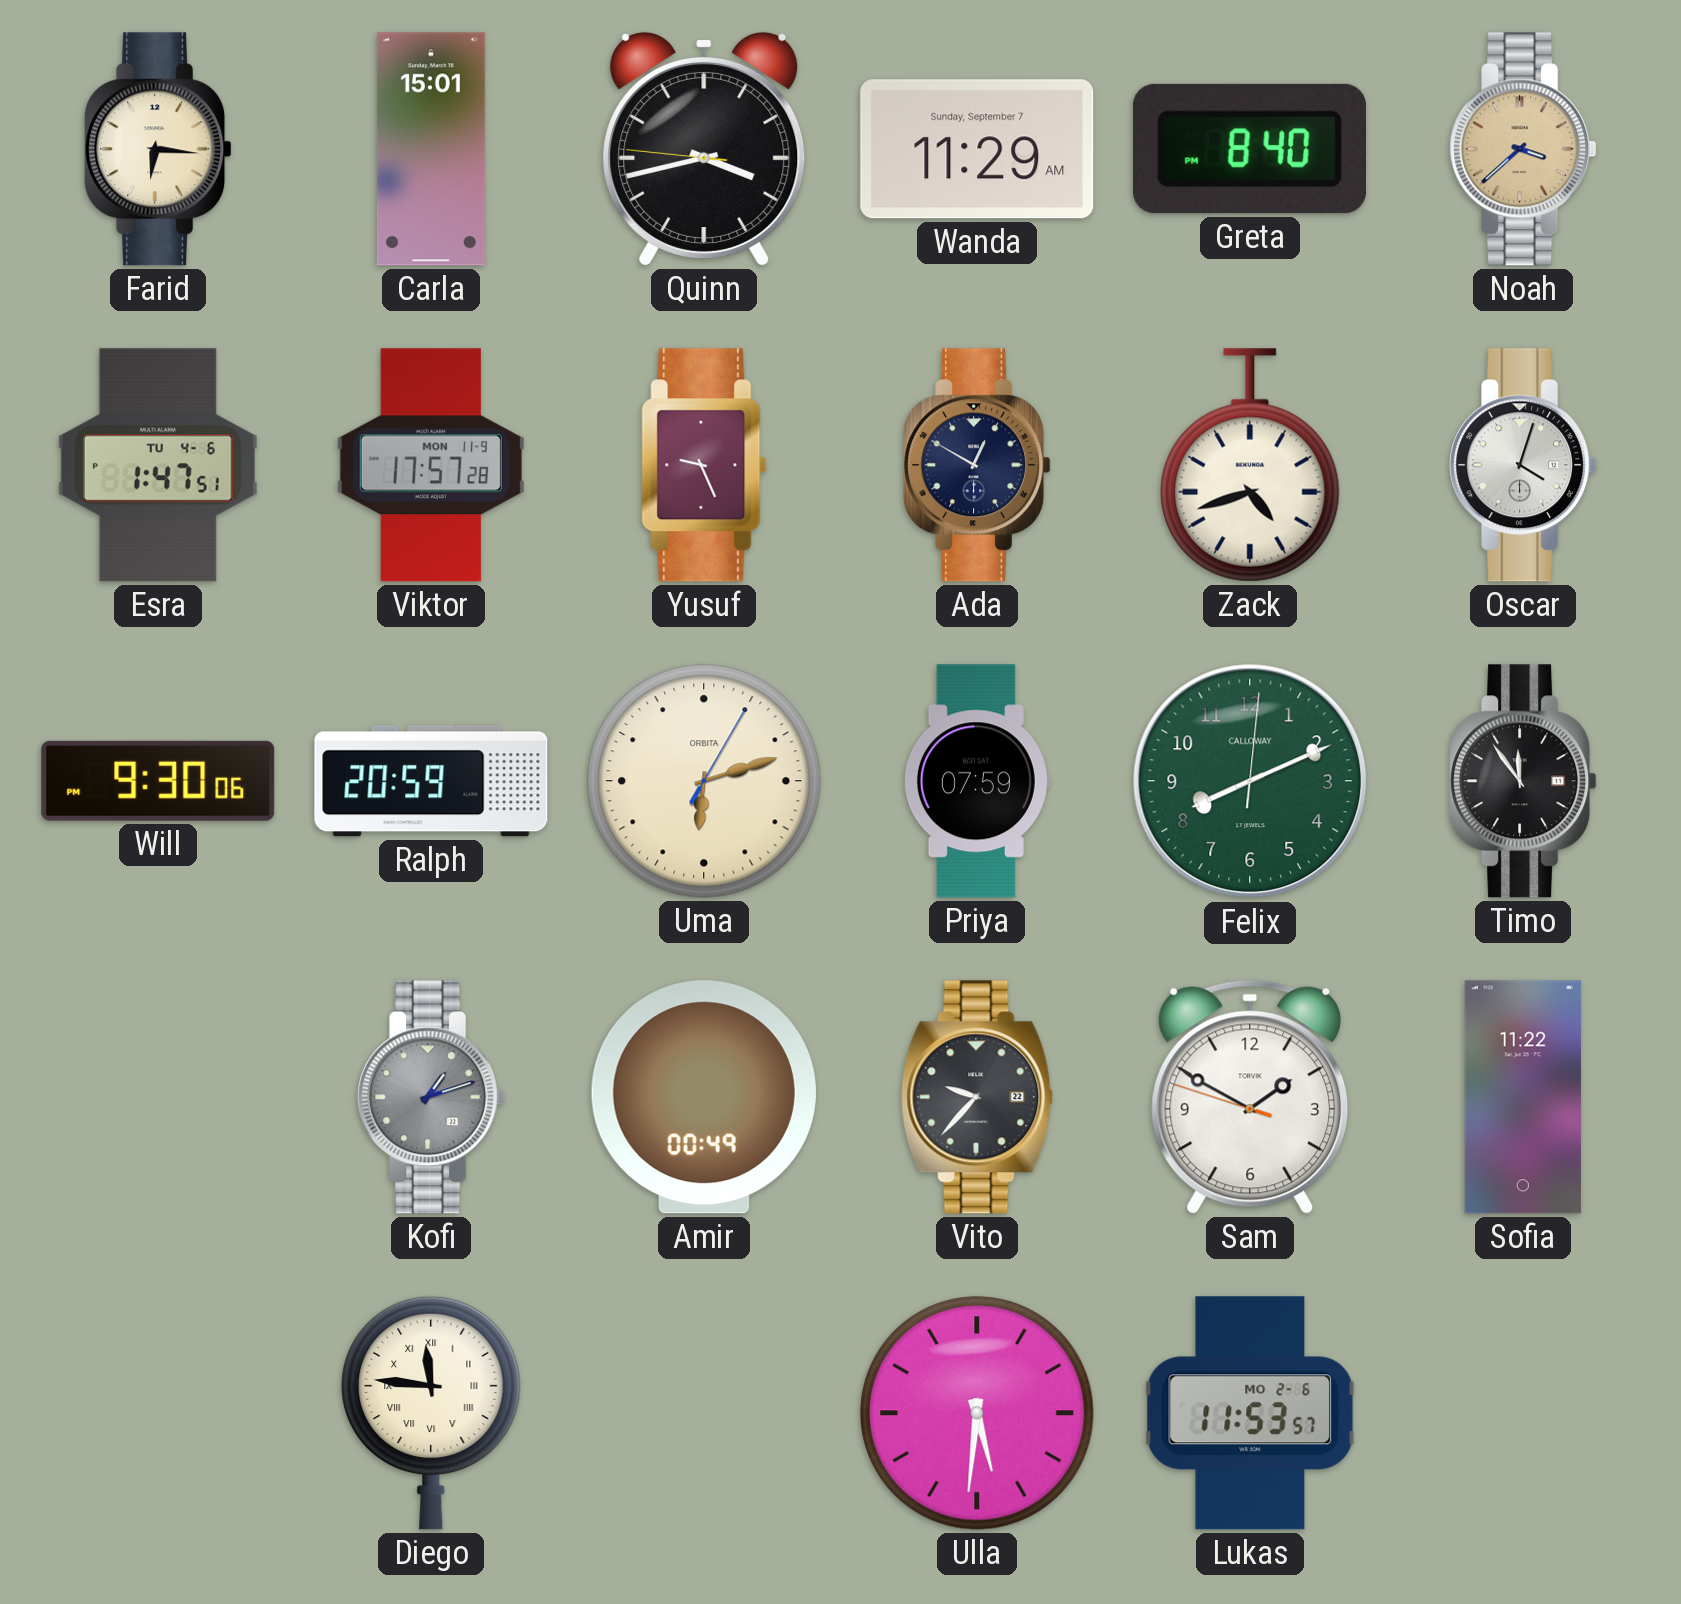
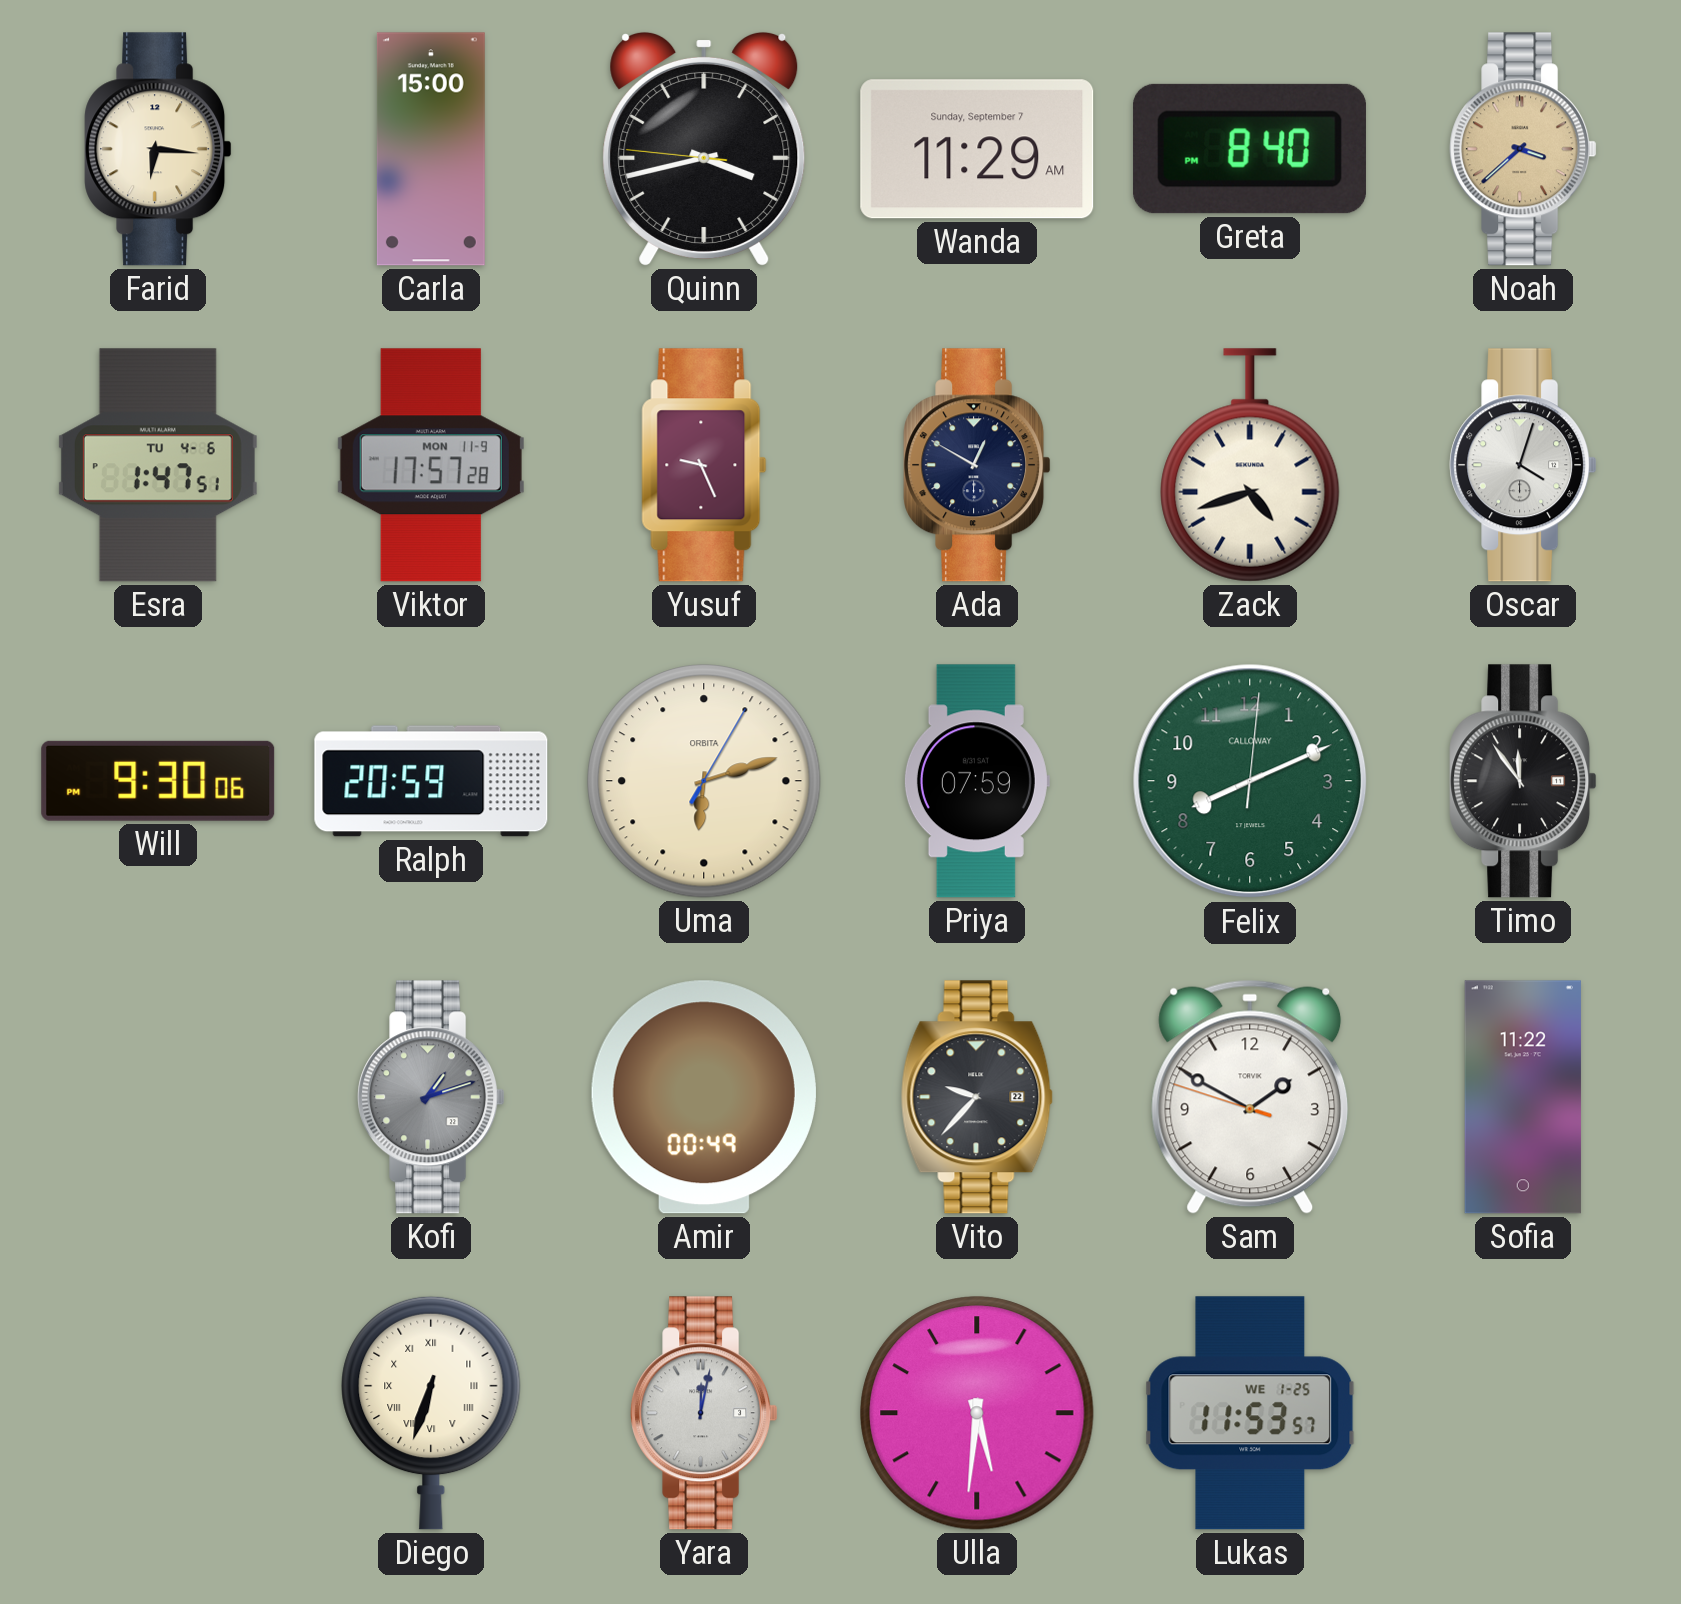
Carla: 15:01 -> 15:00
Diego: 11:46 -> 6:33
Yara: none -> 12:02
Lukas date: MO 2-6 -> WE 1-25
